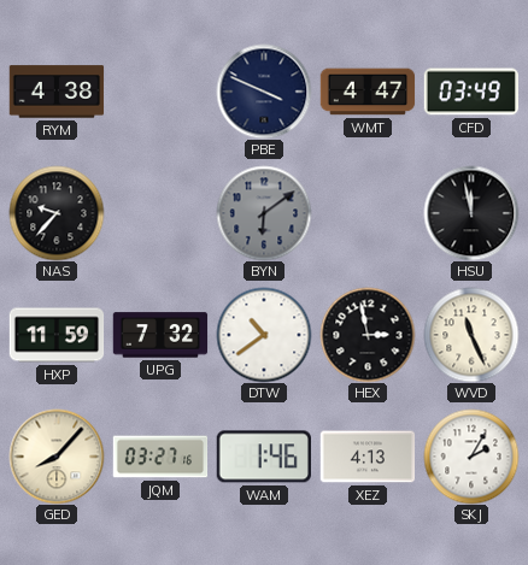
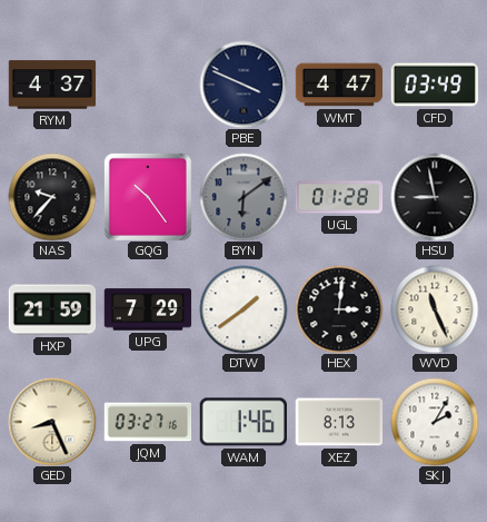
RYM: 4:38 -> 4:37
GQG: none -> 10:24
UGL: none -> 01:28
HSU: 11:58 -> 8:58
HXP: 11:59 -> 21:59
UPG: 7:32 -> 7:29
DTW: 10:39 -> 1:39
HEX: 2:58 -> 3:01
GED: 8:07 -> 8:26
XEZ: 4:13 -> 8:13
